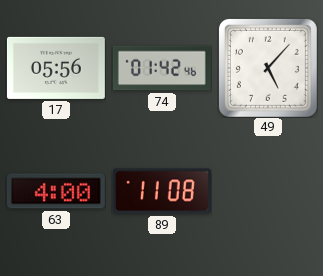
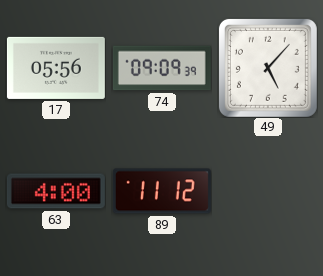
74: 01:42 -> 09:09
89: 11:08 -> 11:12
